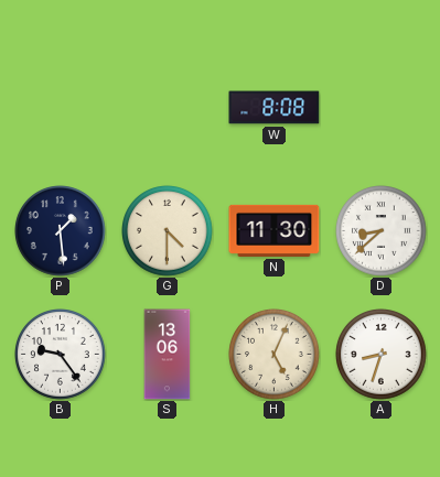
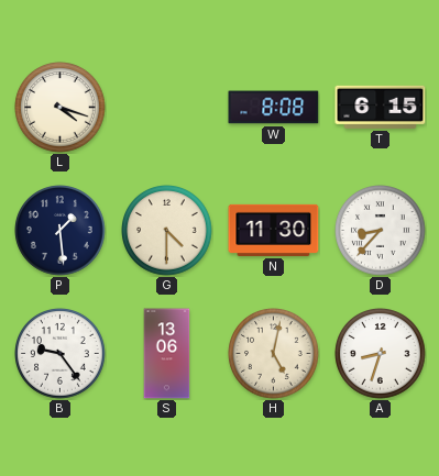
L: none -> 4:18
T: none -> 6:15
D: 8:38 -> 8:37
H: 5:04 -> 5:02
